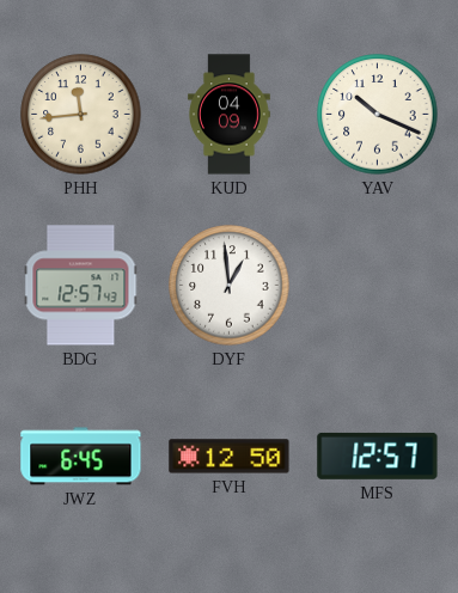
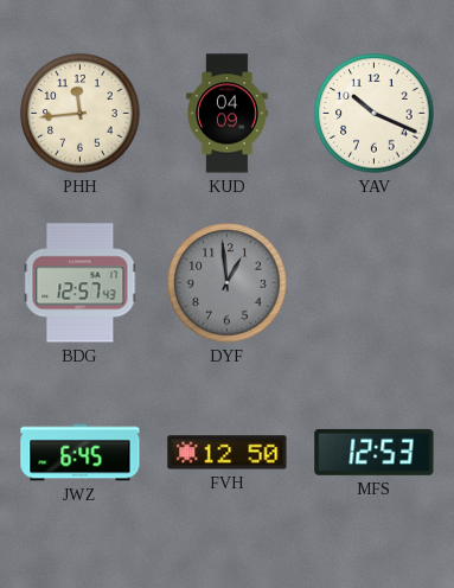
DYF dial: white -> grey
MFS: 12:57 -> 12:53
